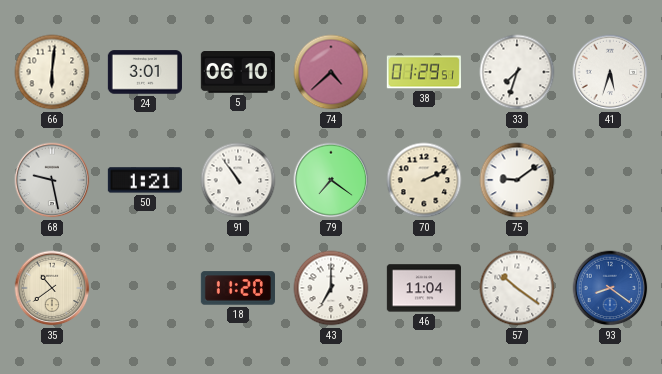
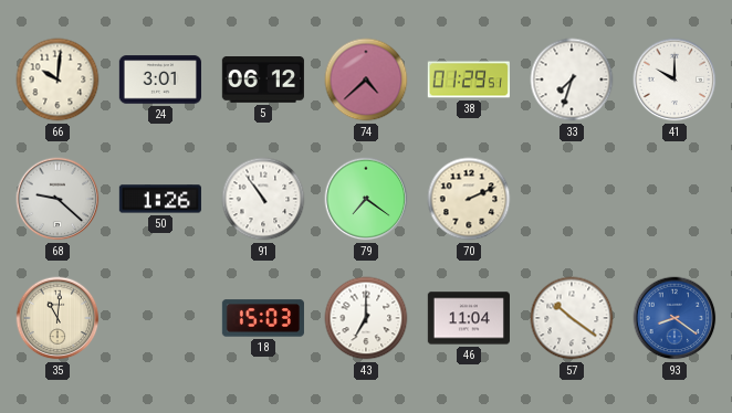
66: 6:01 -> 10:01
5: 06:10 -> 06:12
41: 5:33 -> 10:00
68: 9:28 -> 9:22
50: 1:21 -> 1:26
75: 9:09 -> none
35: 10:39 -> 11:01
18: 11:20 -> 15:03
